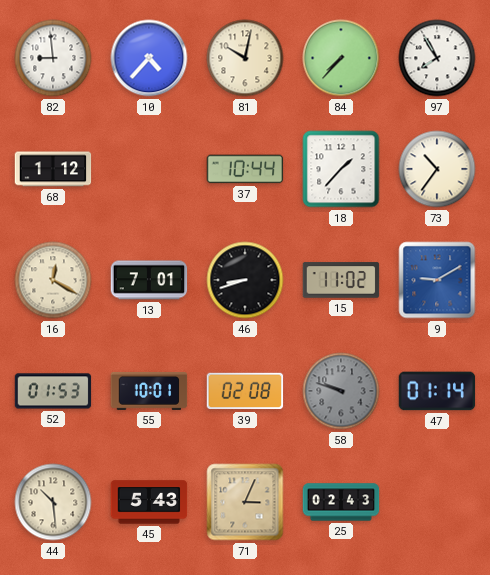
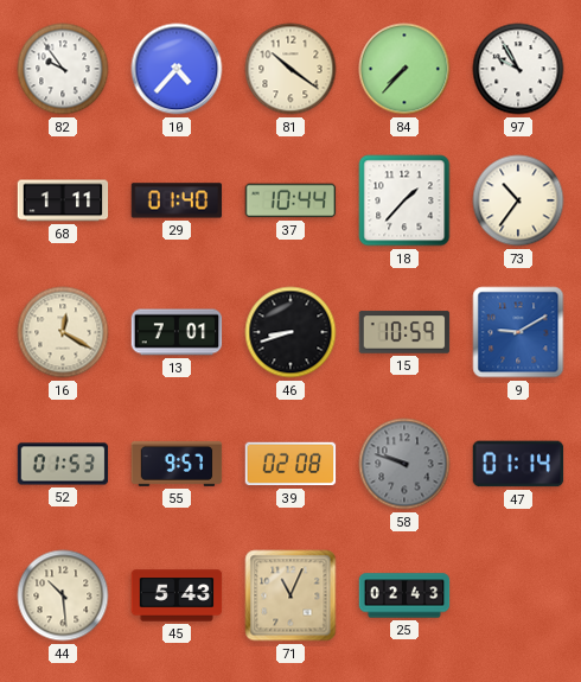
82: 8:59 -> 9:54
81: 10:02 -> 10:21
97: 7:55 -> 9:55
68: 1:12 -> 1:11
29: none -> 01:40
15: 11:02 -> 10:59
55: 10:01 -> 9:57
71: 3:04 -> 11:04
